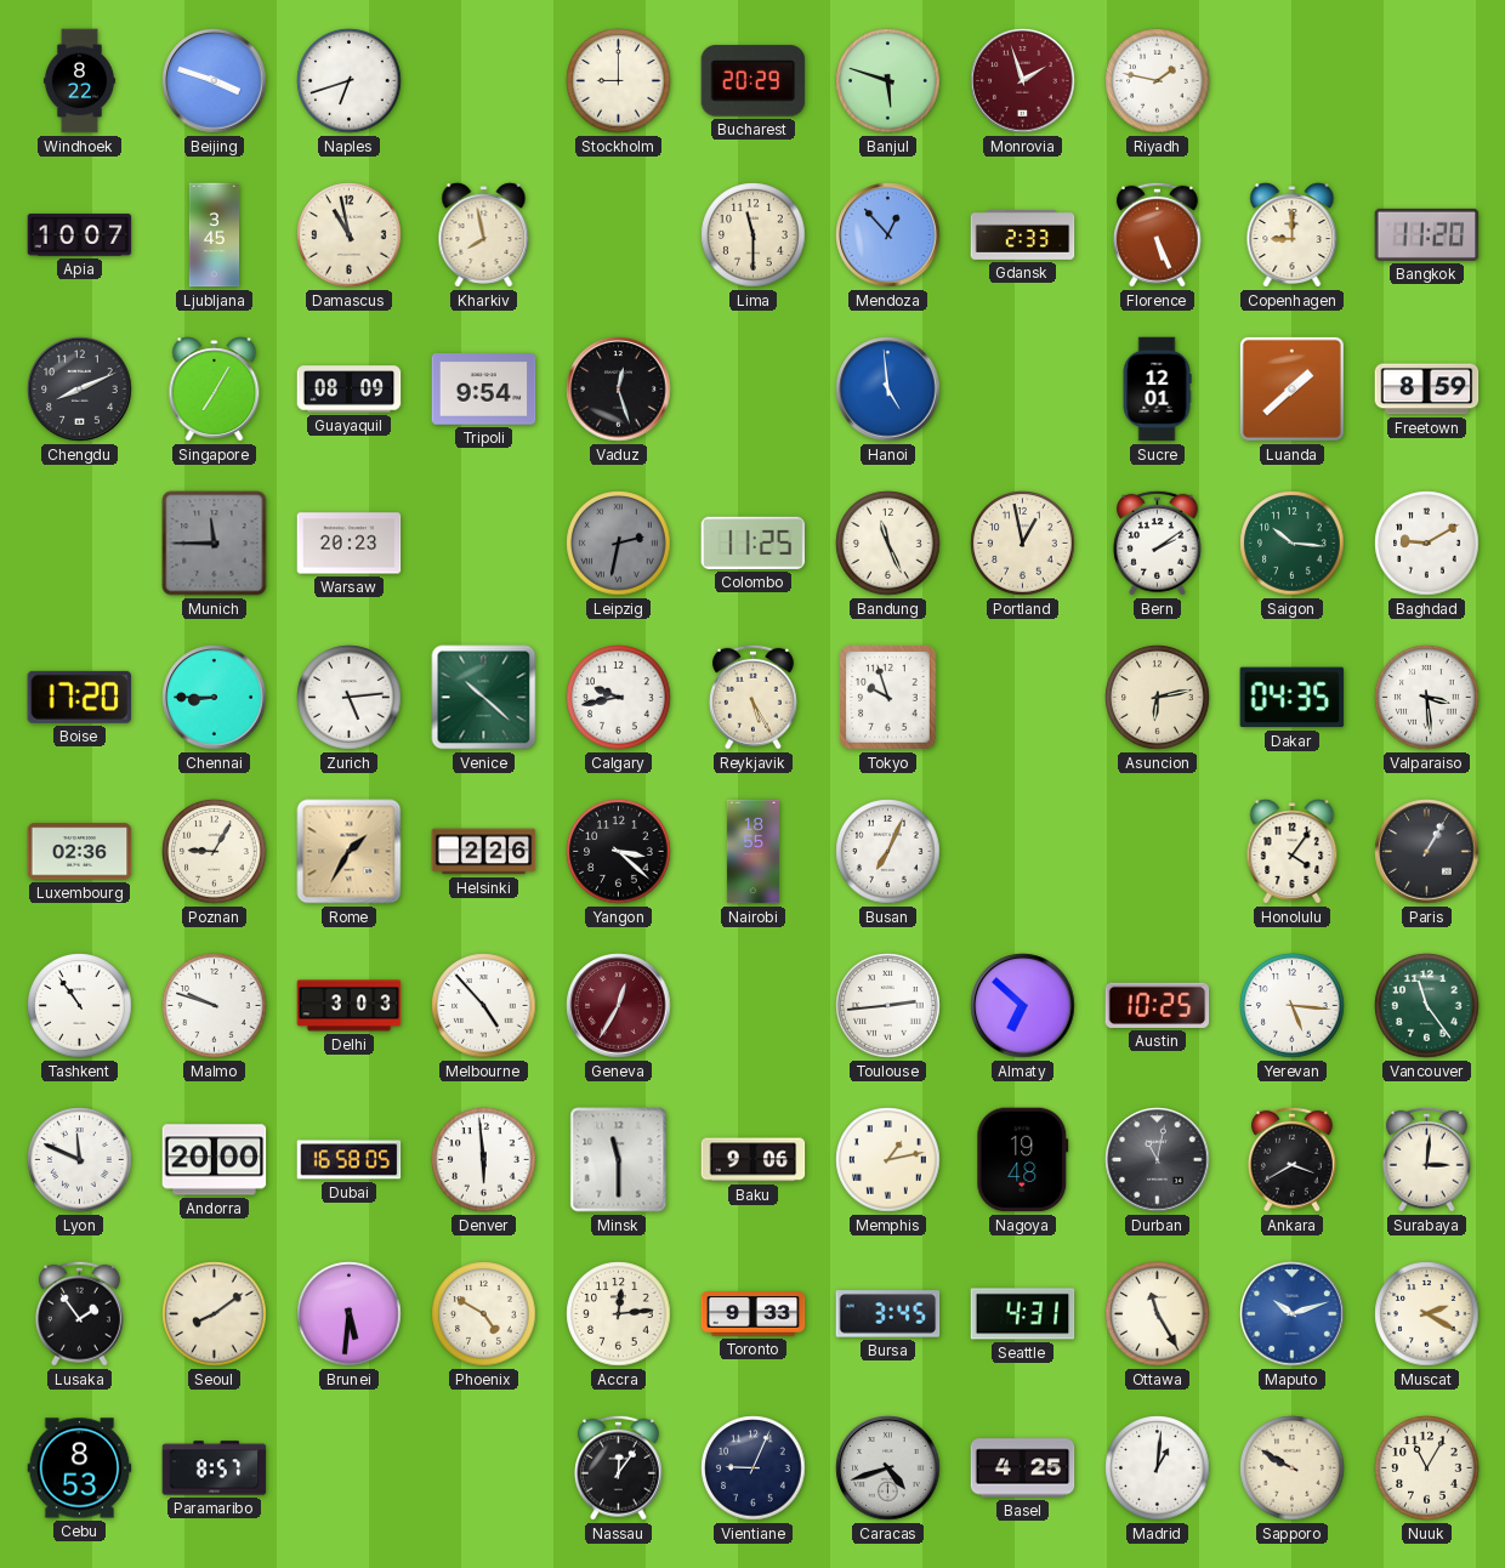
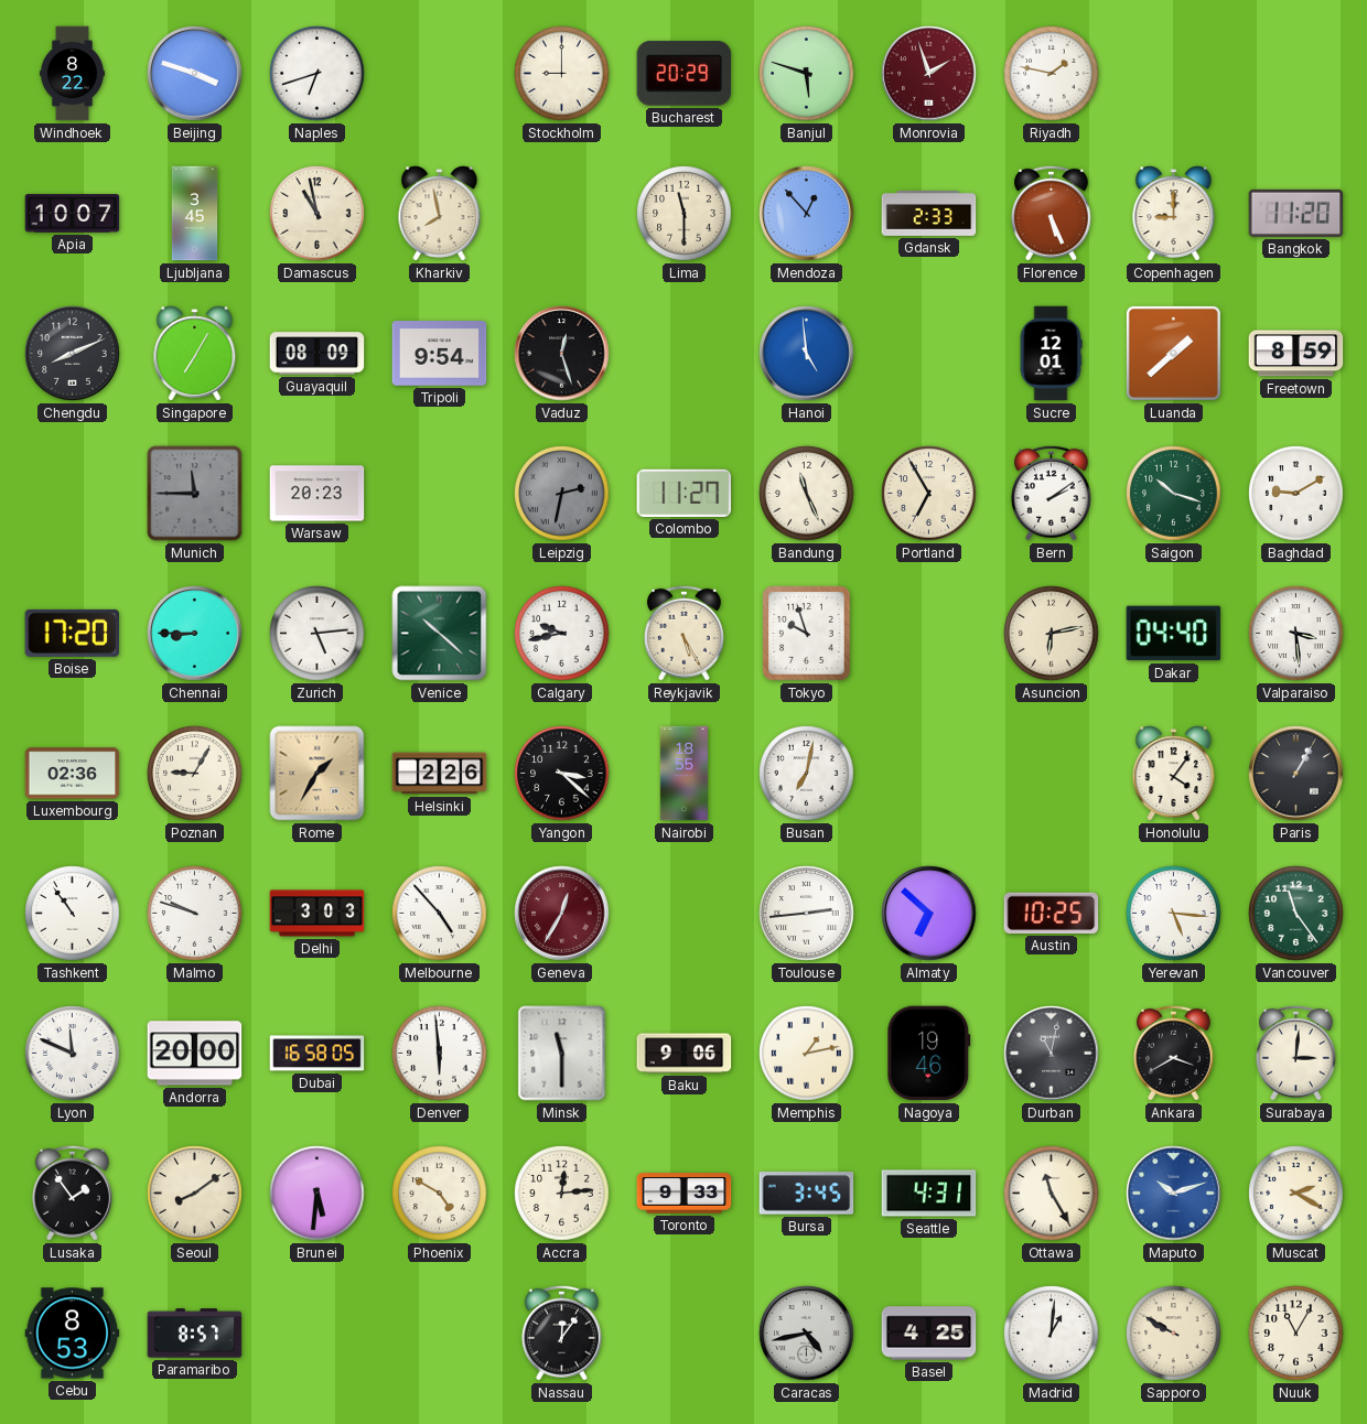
Colombo: 11:25 -> 11:27
Portland: 12:58 -> 6:55
Saigon: 10:16 -> 10:18
Dakar: 04:35 -> 04:40
Busan: 7:04 -> 7:02
Nagoya: 19:48 -> 19:46
Vientiane: 9:04 -> none
Caracas: 4:42 -> 4:43
